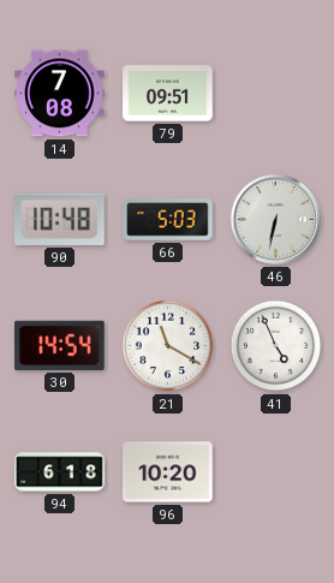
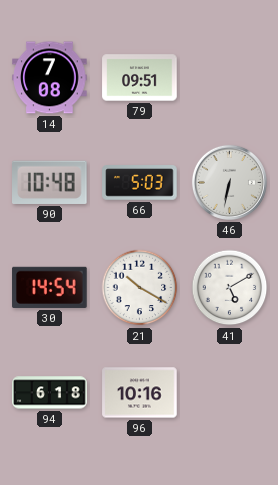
21: 11:20 -> 10:20
41: 4:56 -> 5:10
96: 10:20 -> 10:16
